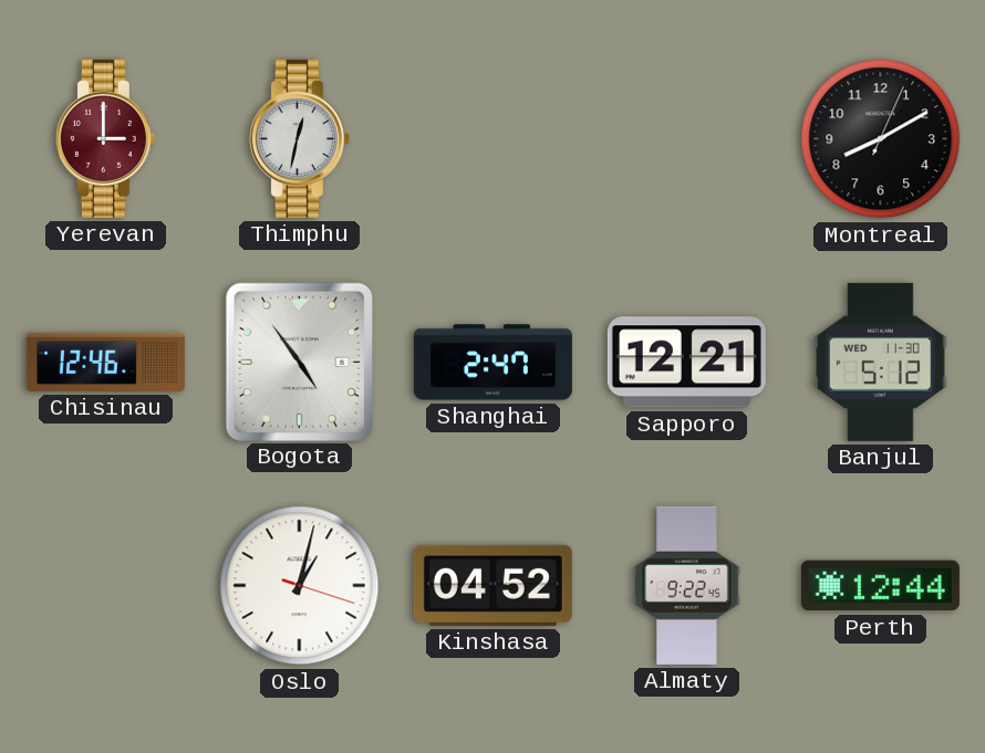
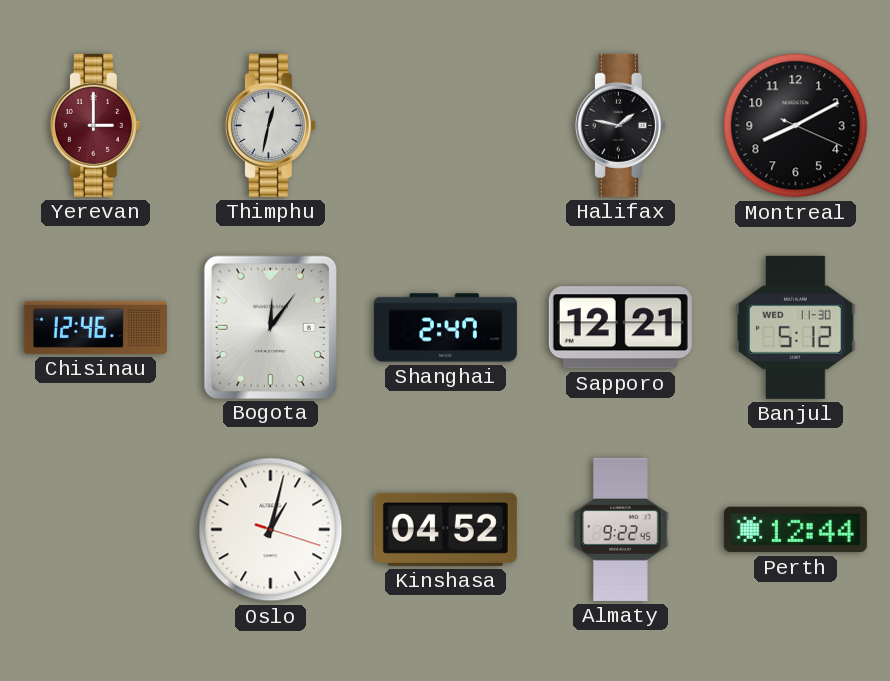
Halifax: none -> 1:47
Montreal: 8:10:04 -> 8:10:19
Bogota: 4:54 -> 12:06
